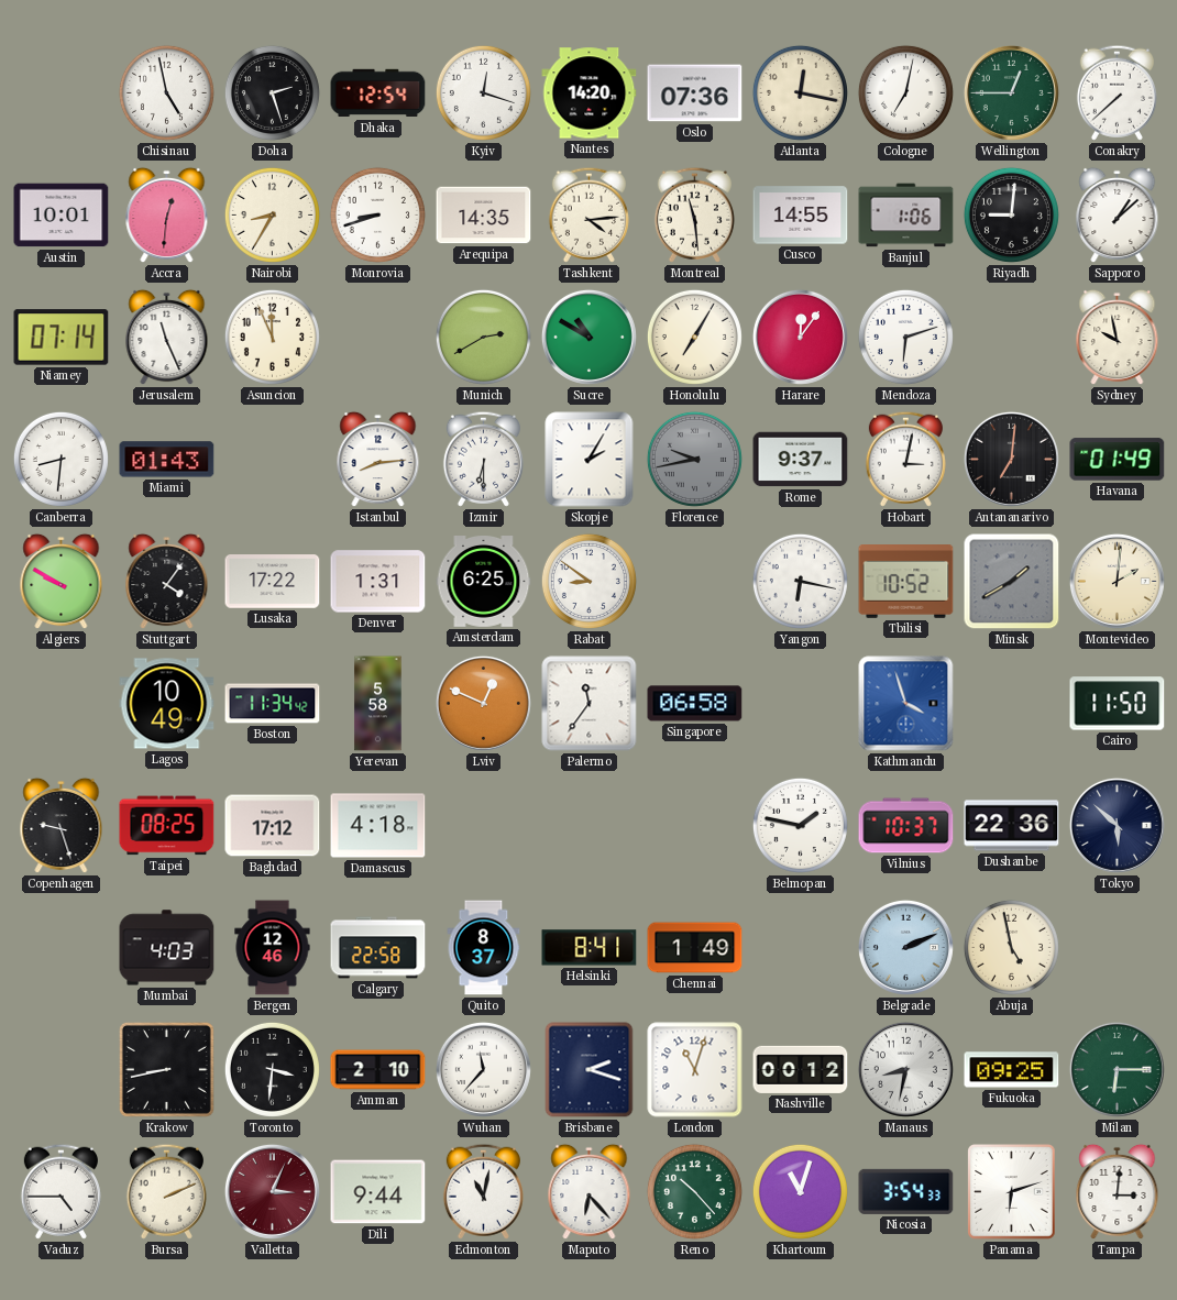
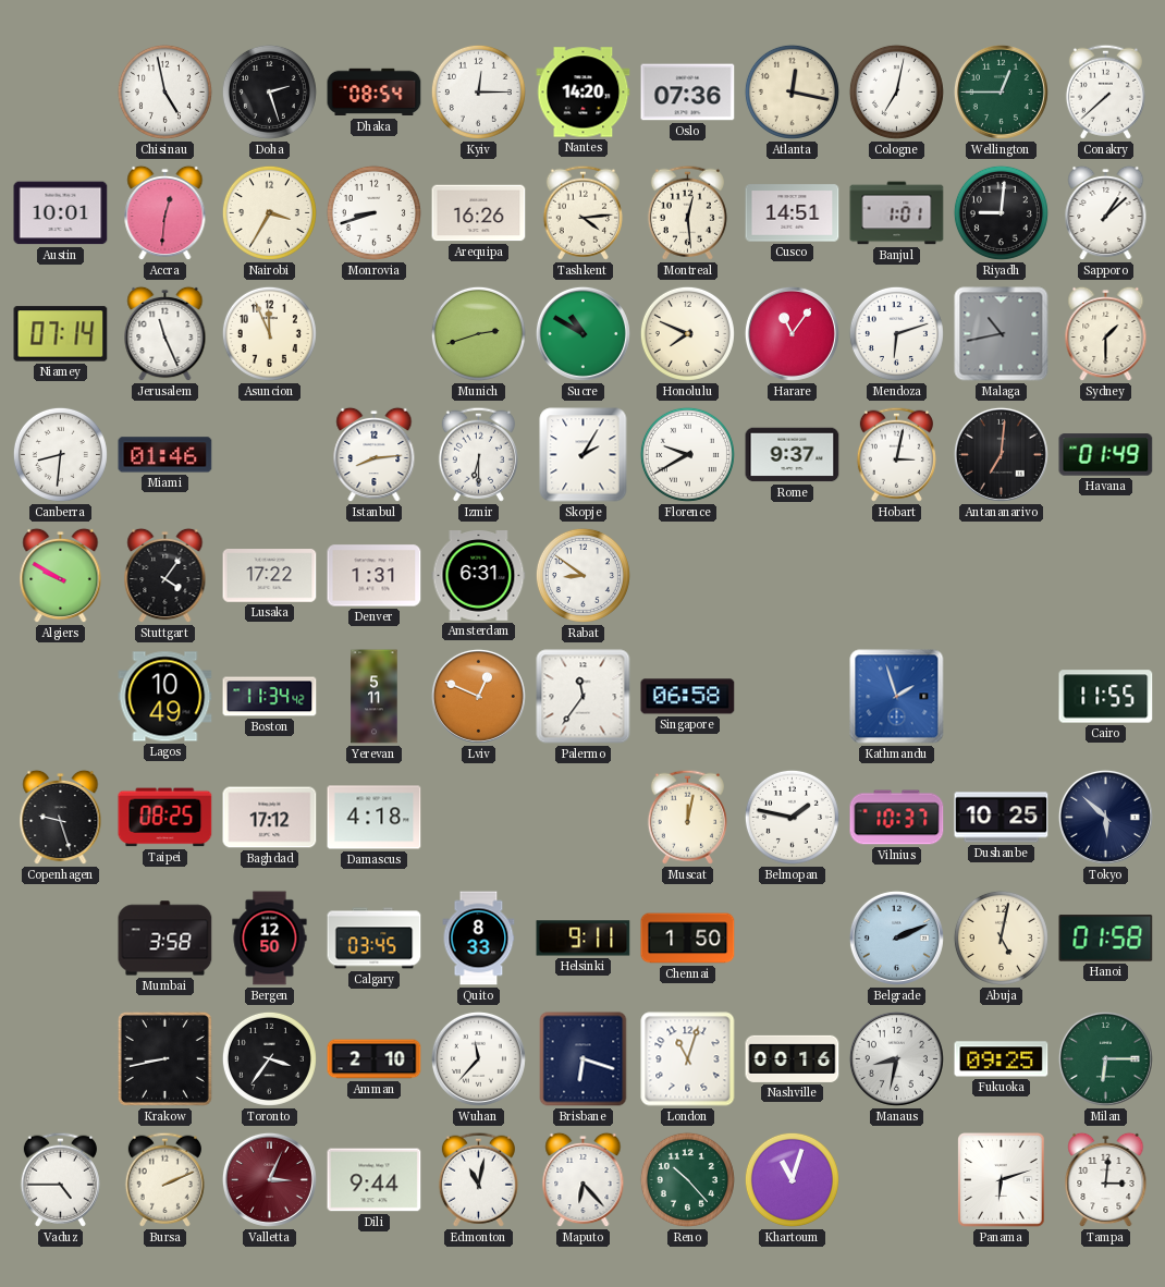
Dhaka: 12:54 -> 08:54
Kyiv: 12:18 -> 12:15
Nairobi: 8:35 -> 3:35
Arequipa: 14:35 -> 16:26
Montreal: 11:29 -> 12:29
Cusco: 14:55 -> 14:51
Banjul: 1:06 -> 1:01
Munich: 2:40 -> 2:42
Honolulu: 7:05 -> 7:49
Harare: 12:06 -> 11:06
Malaga: none -> 10:43
Sydney: 9:58 -> 1:30
Miami: 01:43 -> 01:46
Florence: 9:43 -> 9:40
Florence dial: grey -> white
Amsterdam: 6:25 -> 6:31
Yangon: 6:17 -> none
Tbilisi: 10:52 -> none
Minsk: 1:40 -> none
Montevideo: 2:01 -> none
Yerevan: 5:58 -> 5:11
Kathmandu: 3:57 -> 1:57
Cairo: 11:50 -> 11:55
Muscat: none -> 12:02
Dushanbe: 22:36 -> 10:25
Mumbai: 4:03 -> 3:58
Bergen: 12:46 -> 12:50
Calgary: 22:58 -> 03:45
Quito: 8:37 -> 8:33
Helsinki: 8:41 -> 9:11
Chennai: 1:49 -> 1:50
Abuja: 4:58 -> 5:02
Hanoi: none -> 01:58
Toronto: 3:31 -> 3:36
Brisbane: 2:18 -> 6:18
Nashville: 00:12 -> 00:16
Nicosia: 3:54 -> none
